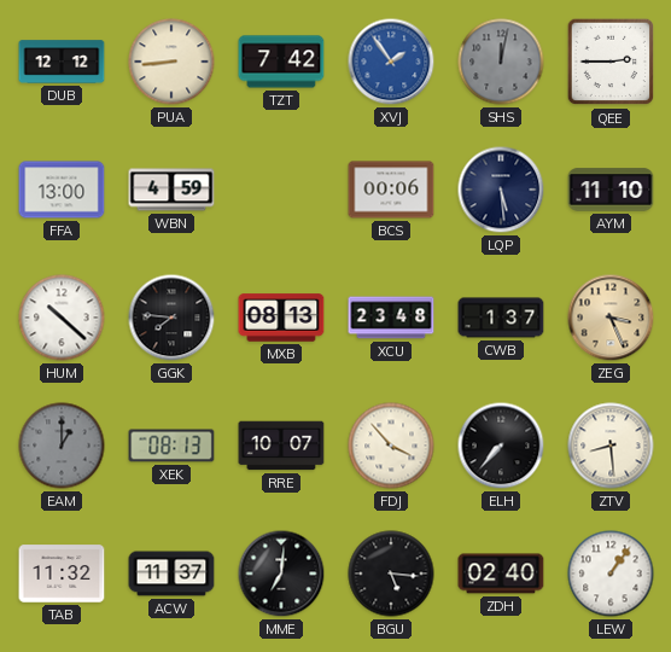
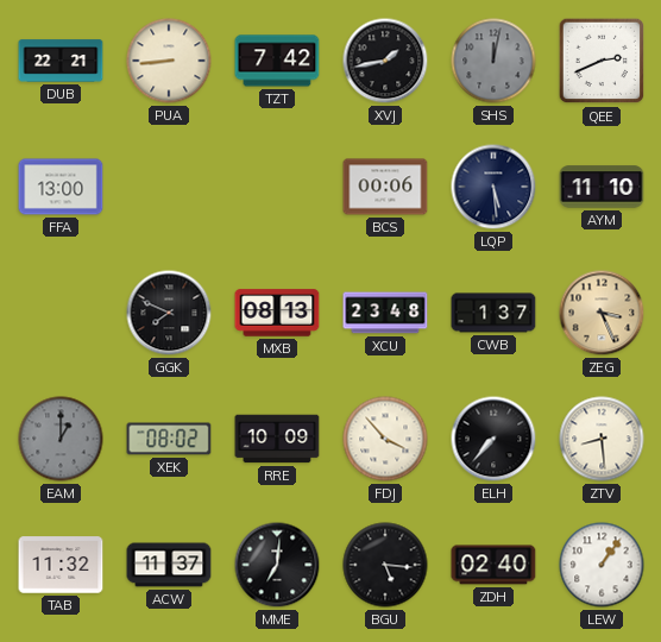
DUB: 12:12 -> 22:21
XVJ: 1:54 -> 1:43
XVJ dial: blue -> black
QEE: 2:45 -> 2:41
WBN: 4:59 -> none
HUM: 10:22 -> none
GGK: 7:46 -> 7:49
XEK: 08:13 -> 08:02
RRE: 10:07 -> 10:09
